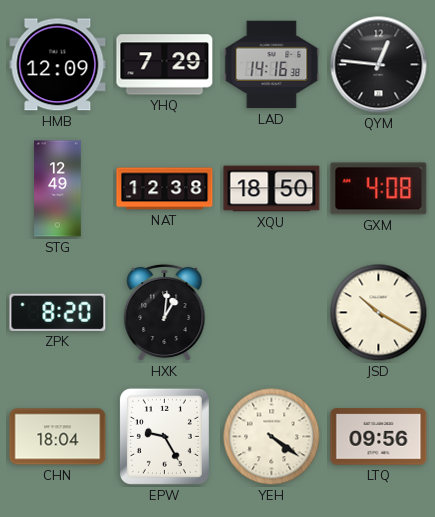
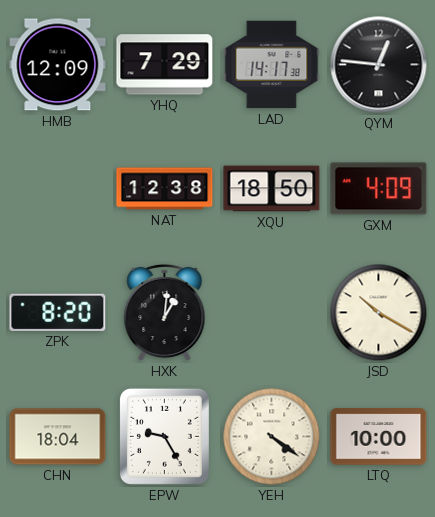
LAD: 14:16 -> 14:17
STG: 12:49 -> none
GXM: 4:08 -> 4:09
LTQ: 09:56 -> 10:00
